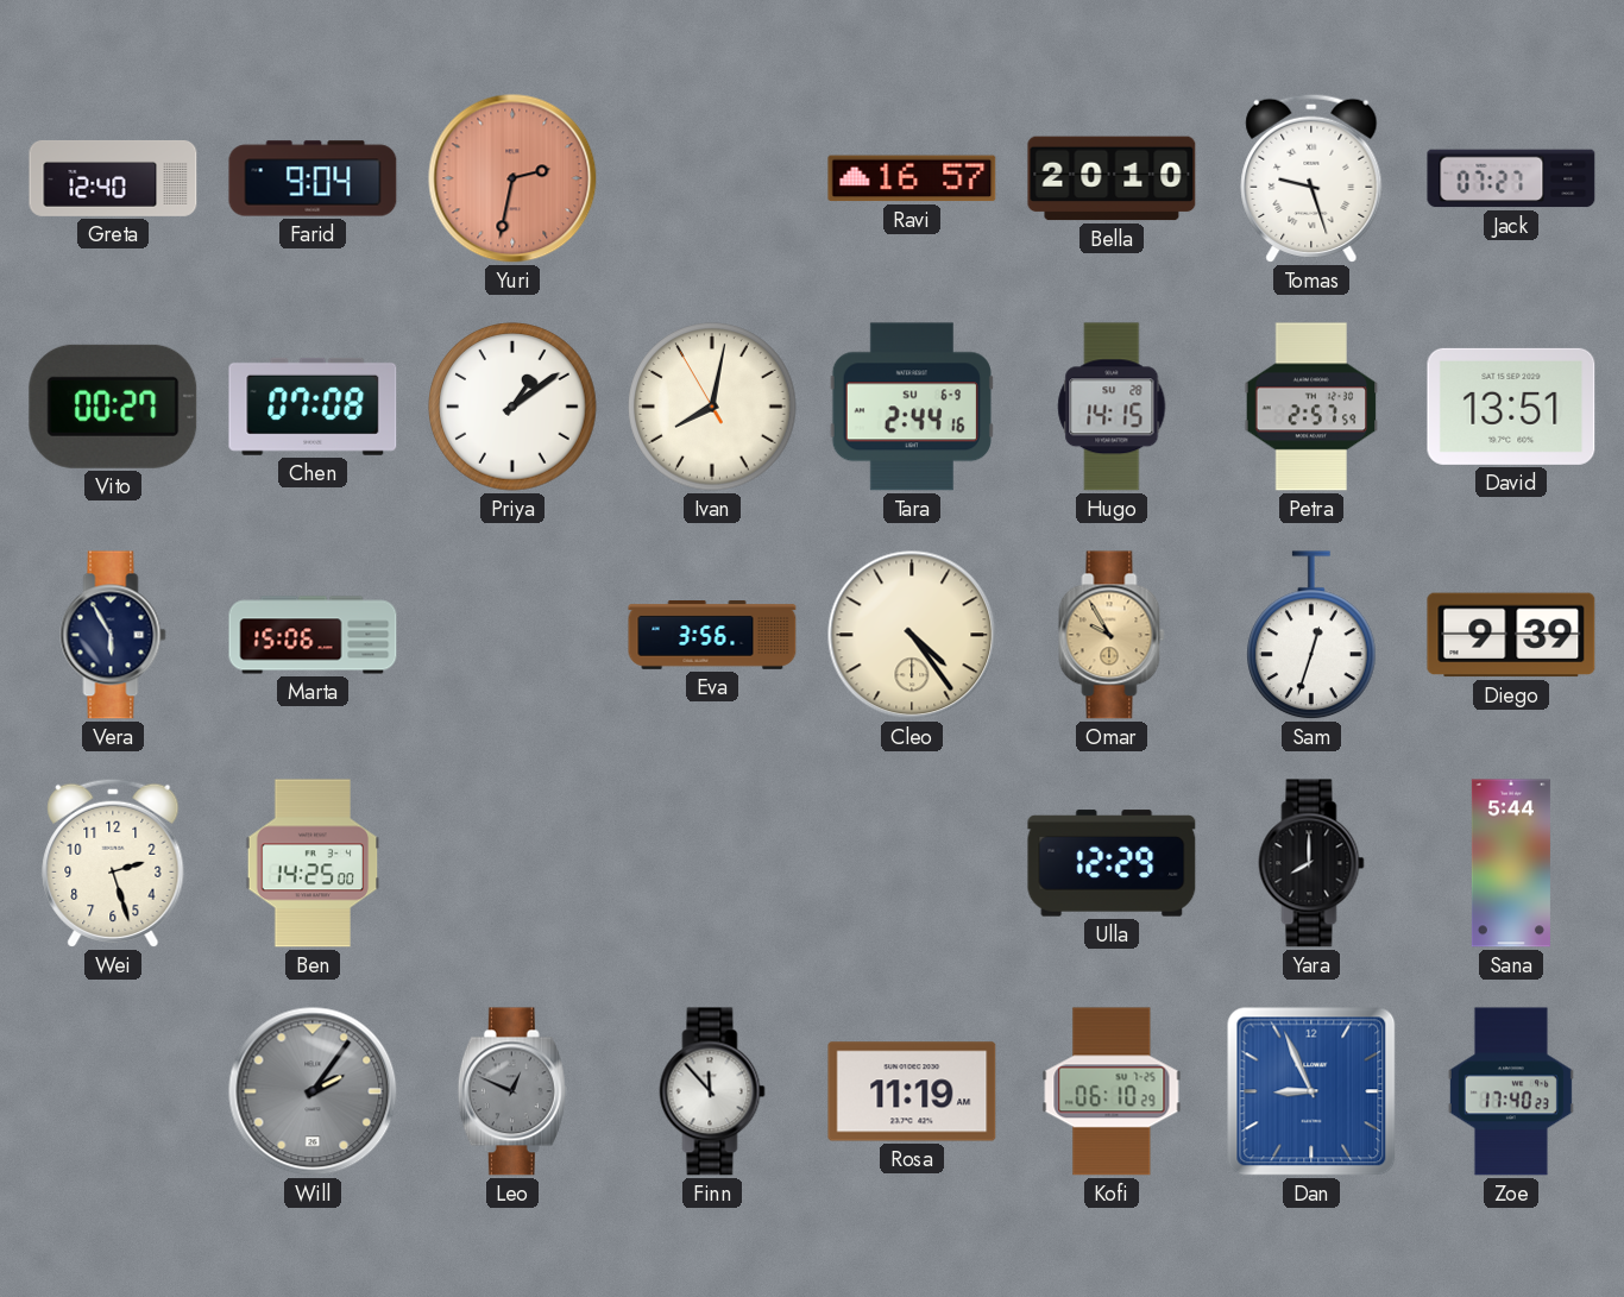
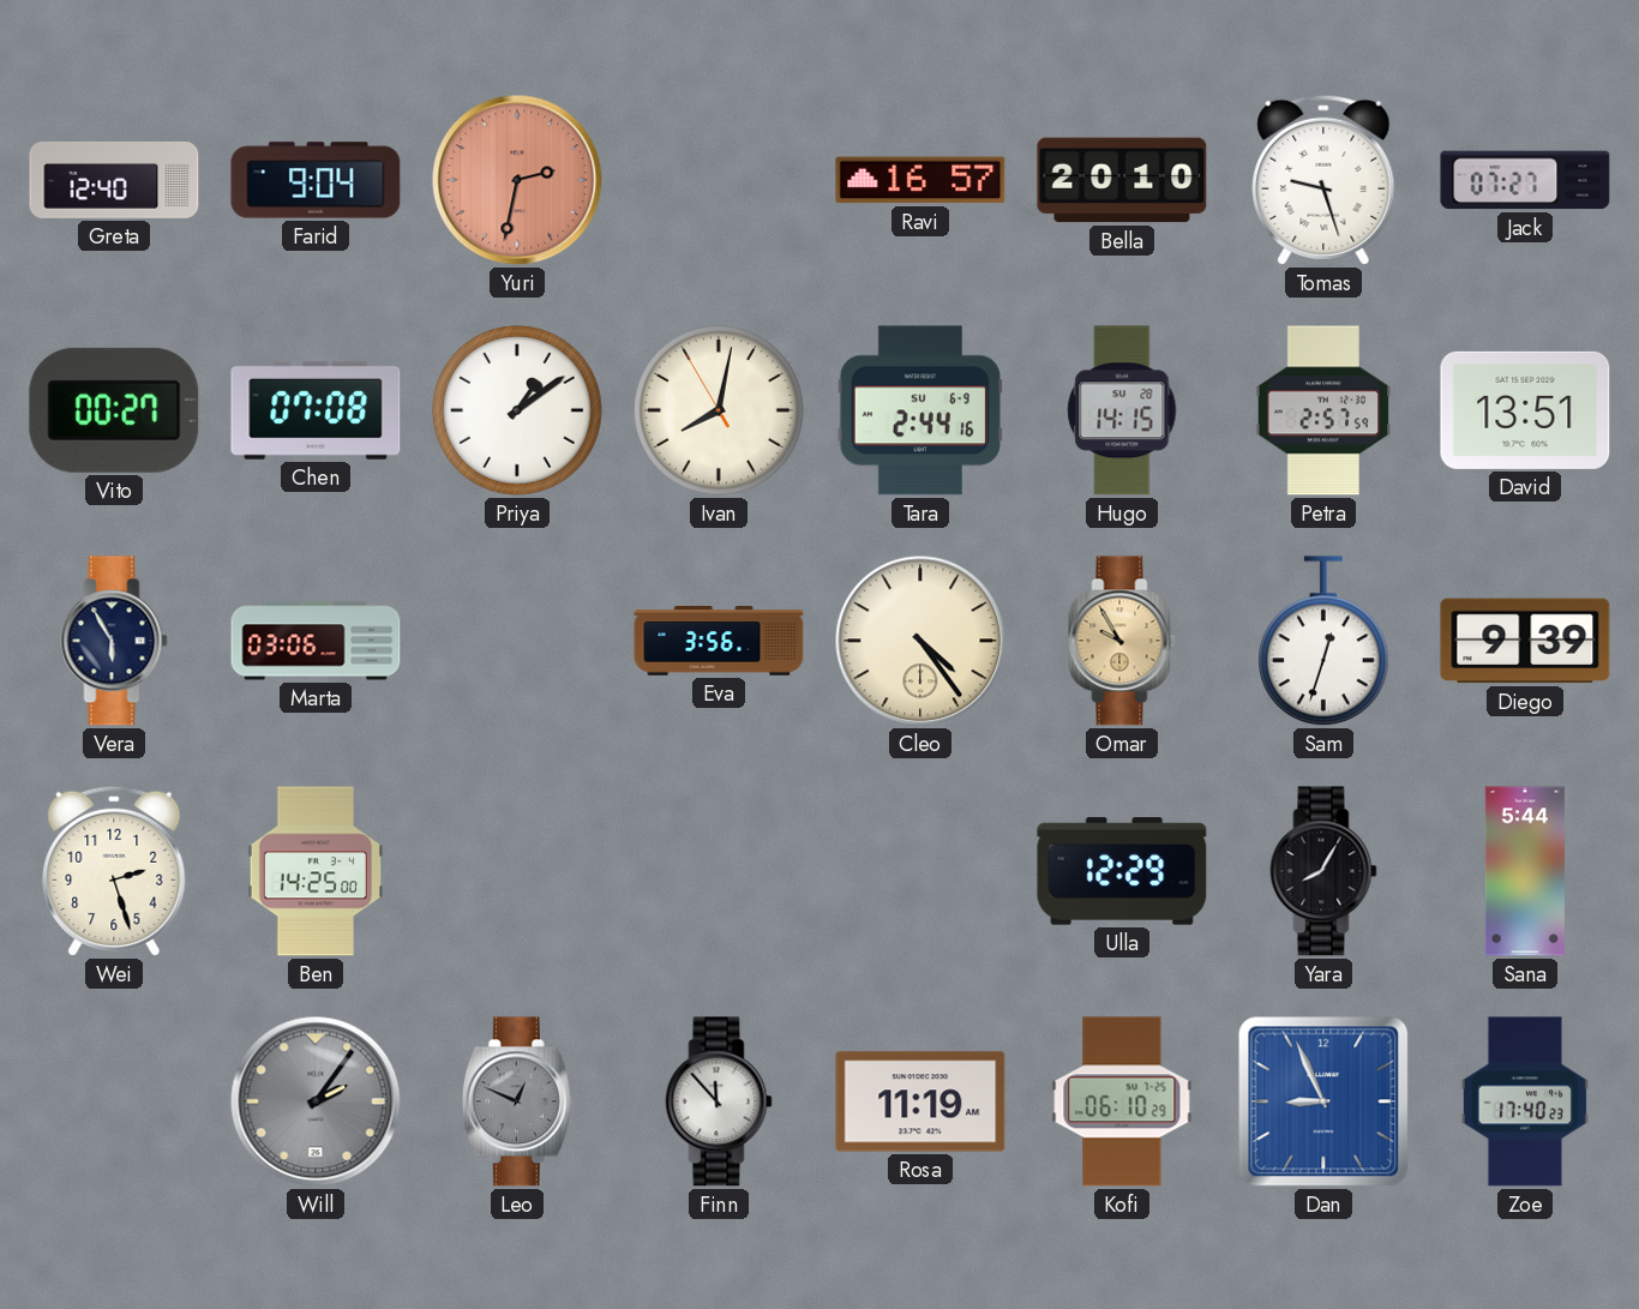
Marta: 15:06 -> 03:06
Yara: 8:00 -> 8:05
